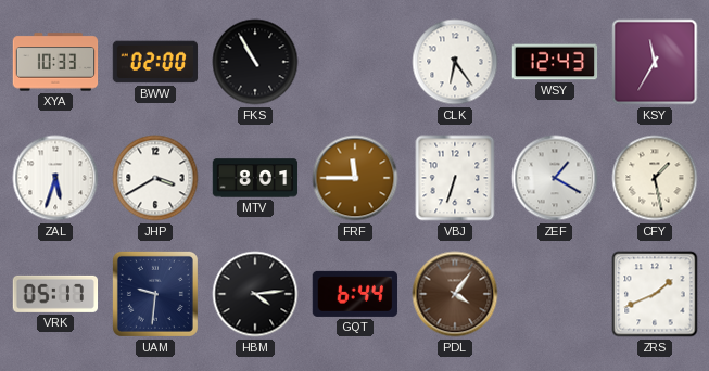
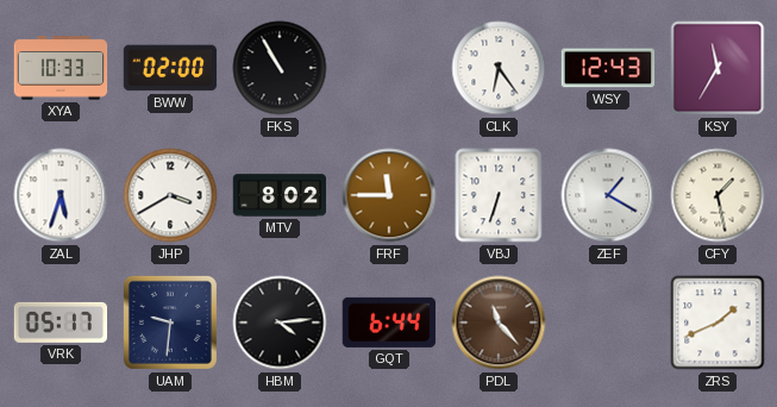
MTV: 8:01 -> 8:02
PDL: 4:06 -> 11:23
